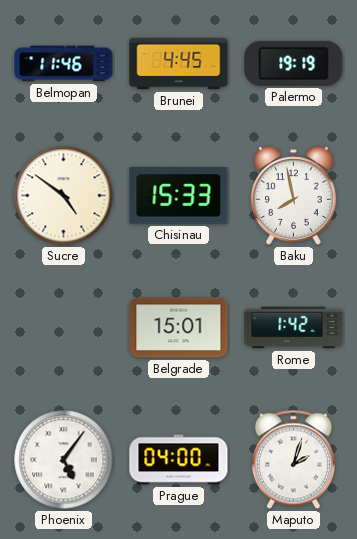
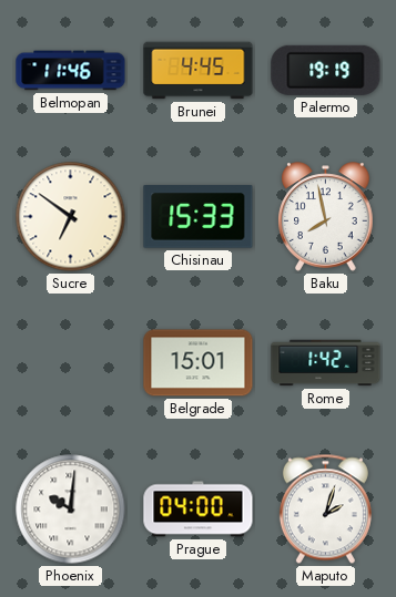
Sucre: 4:51 -> 6:51
Phoenix: 5:06 -> 10:01
